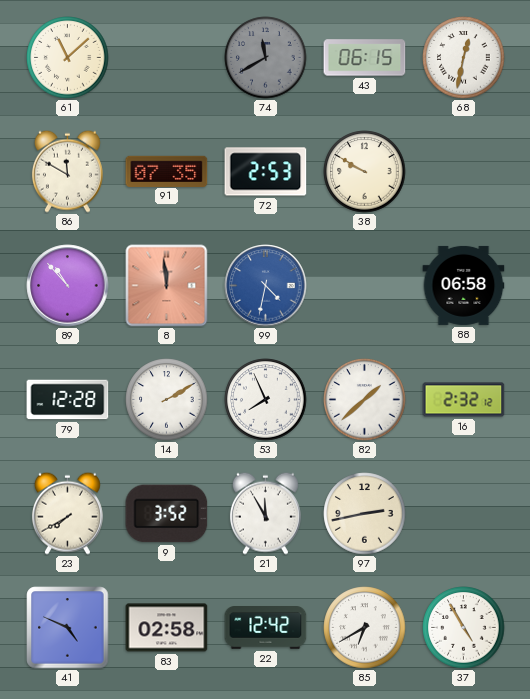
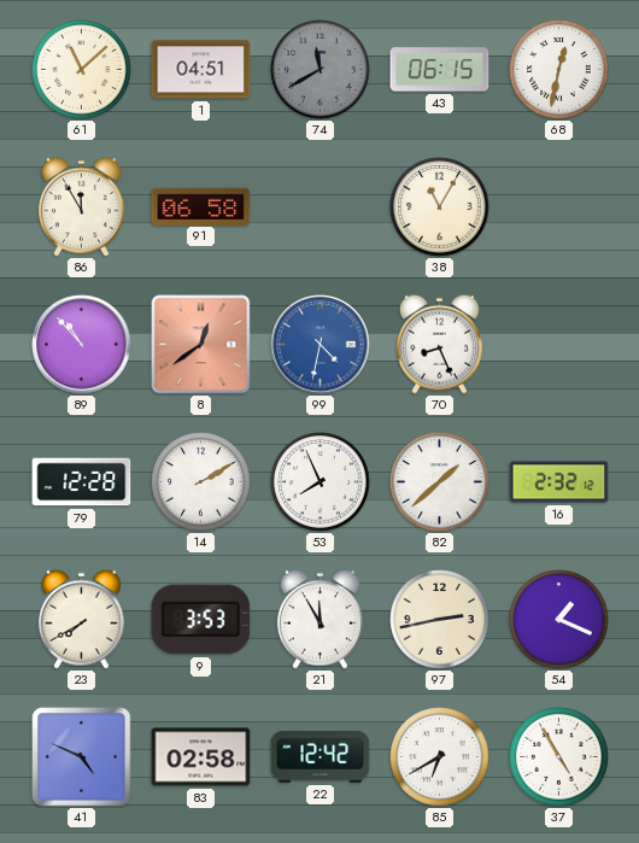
1: none -> 04:51
86: 11:50 -> 11:55
91: 07:35 -> 06:58
72: 2:53 -> none
38: 9:50 -> 11:05
8: 11:59 -> 12:39
70: none -> 8:26
88: 06:58 -> none
9: 3:52 -> 3:53
54: none -> 1:19
